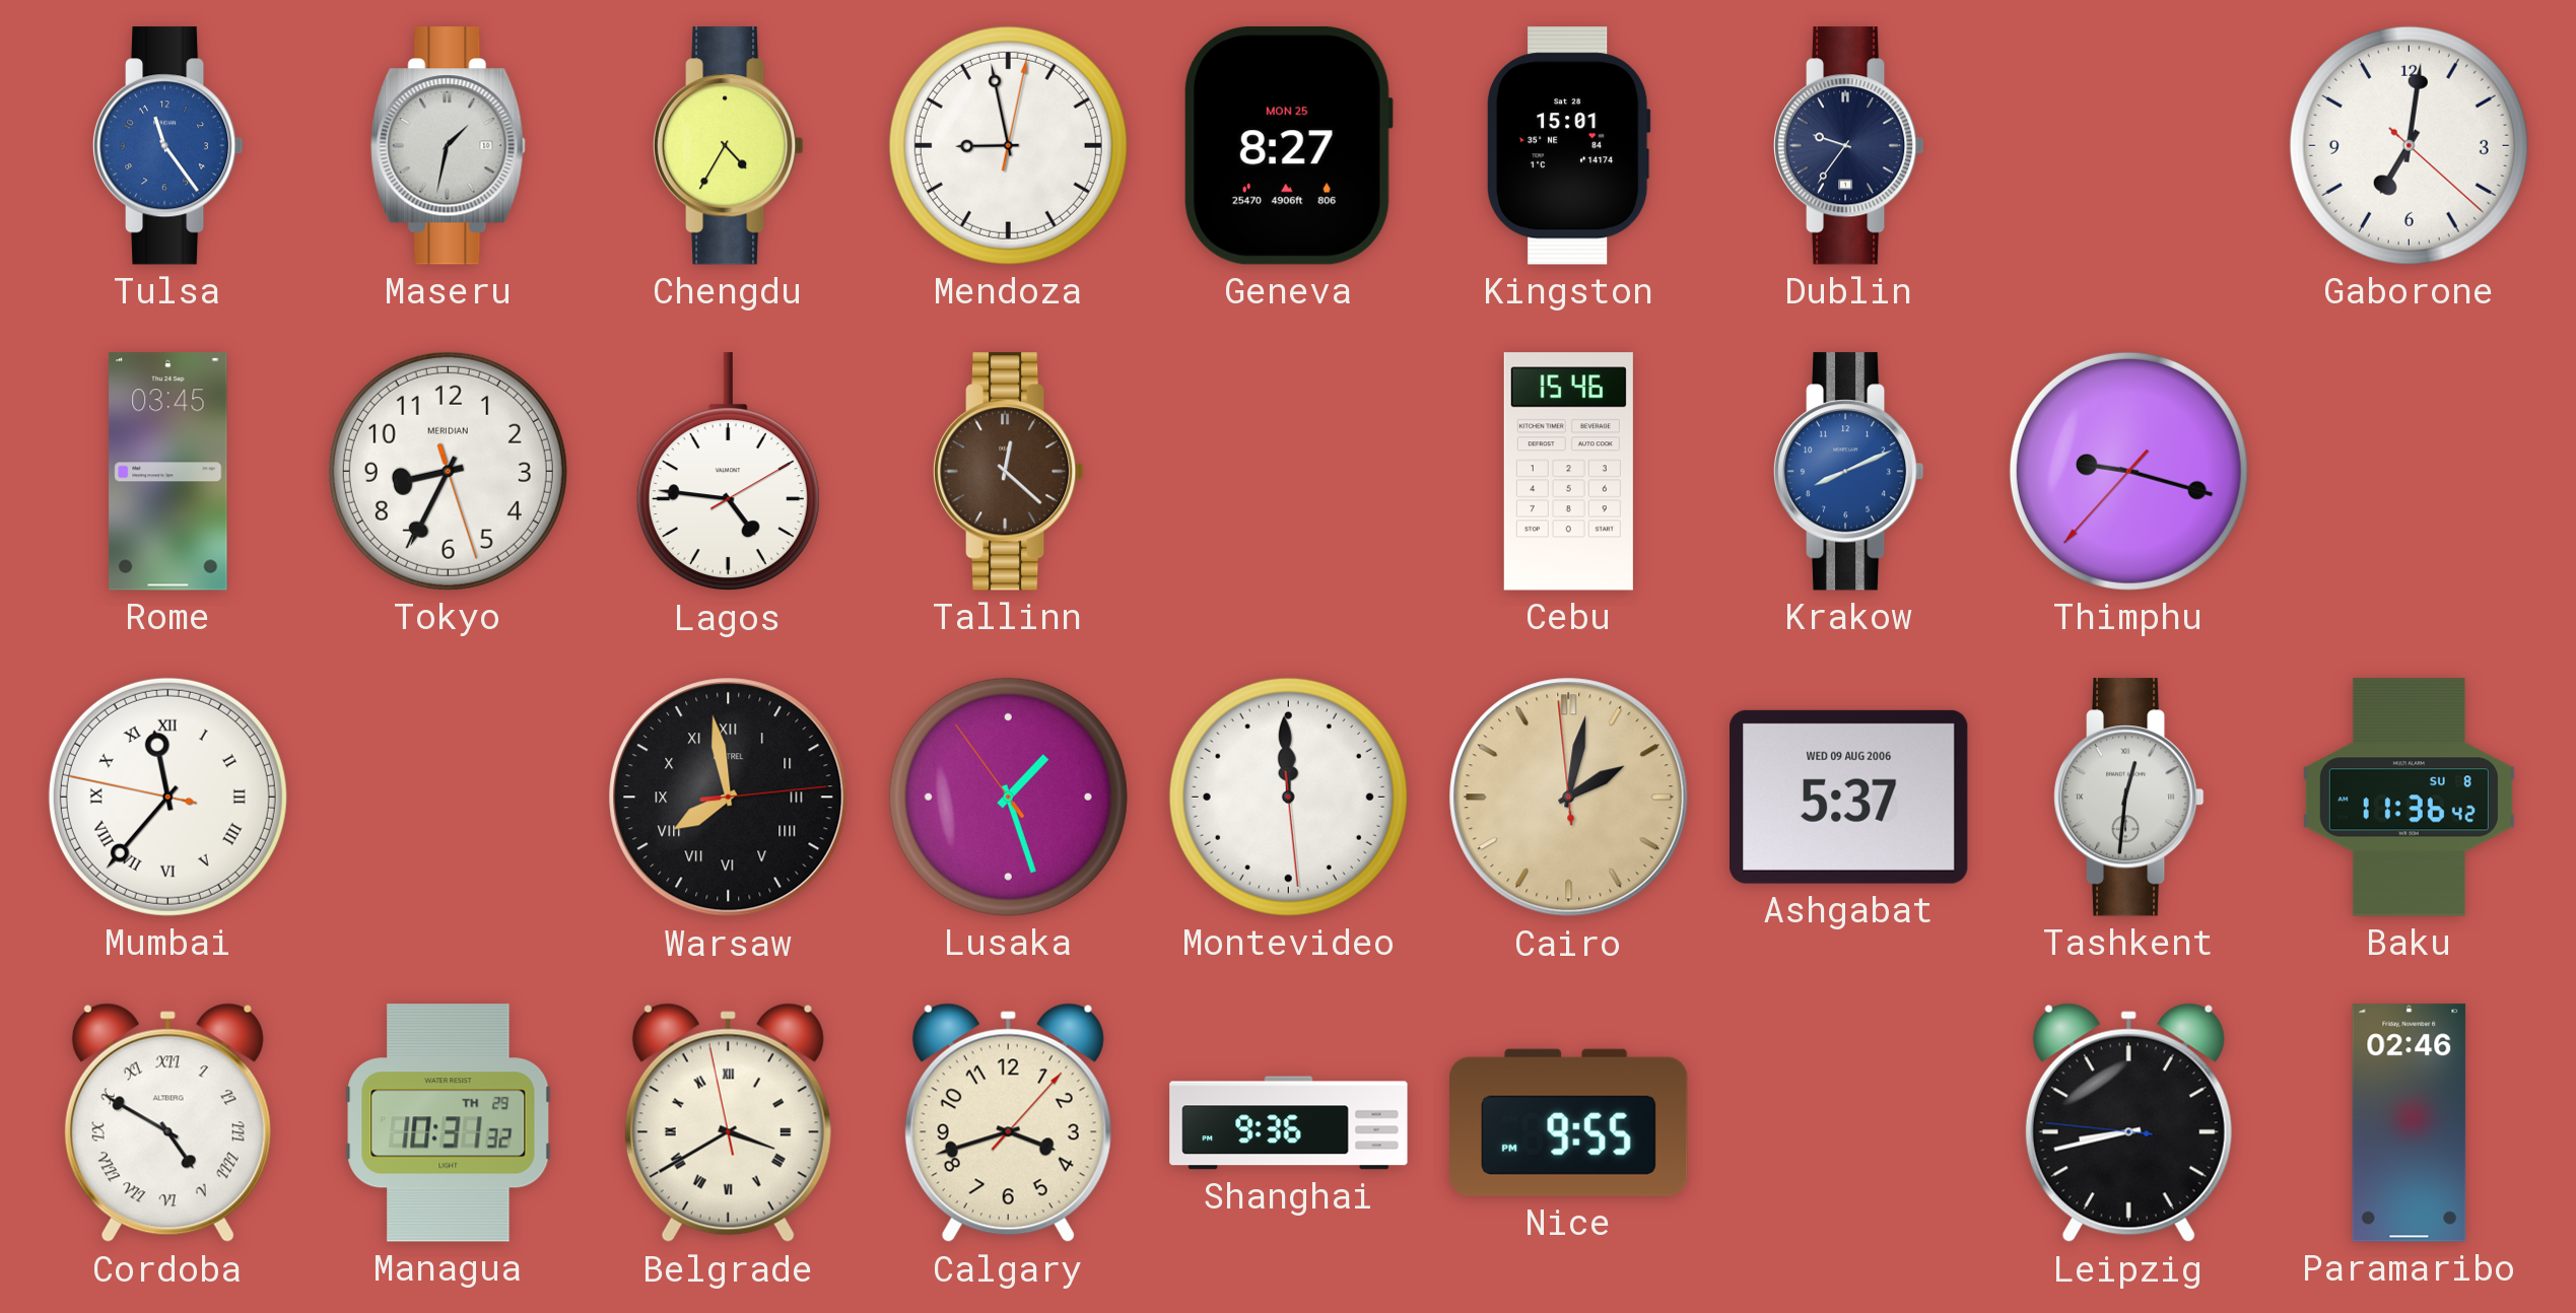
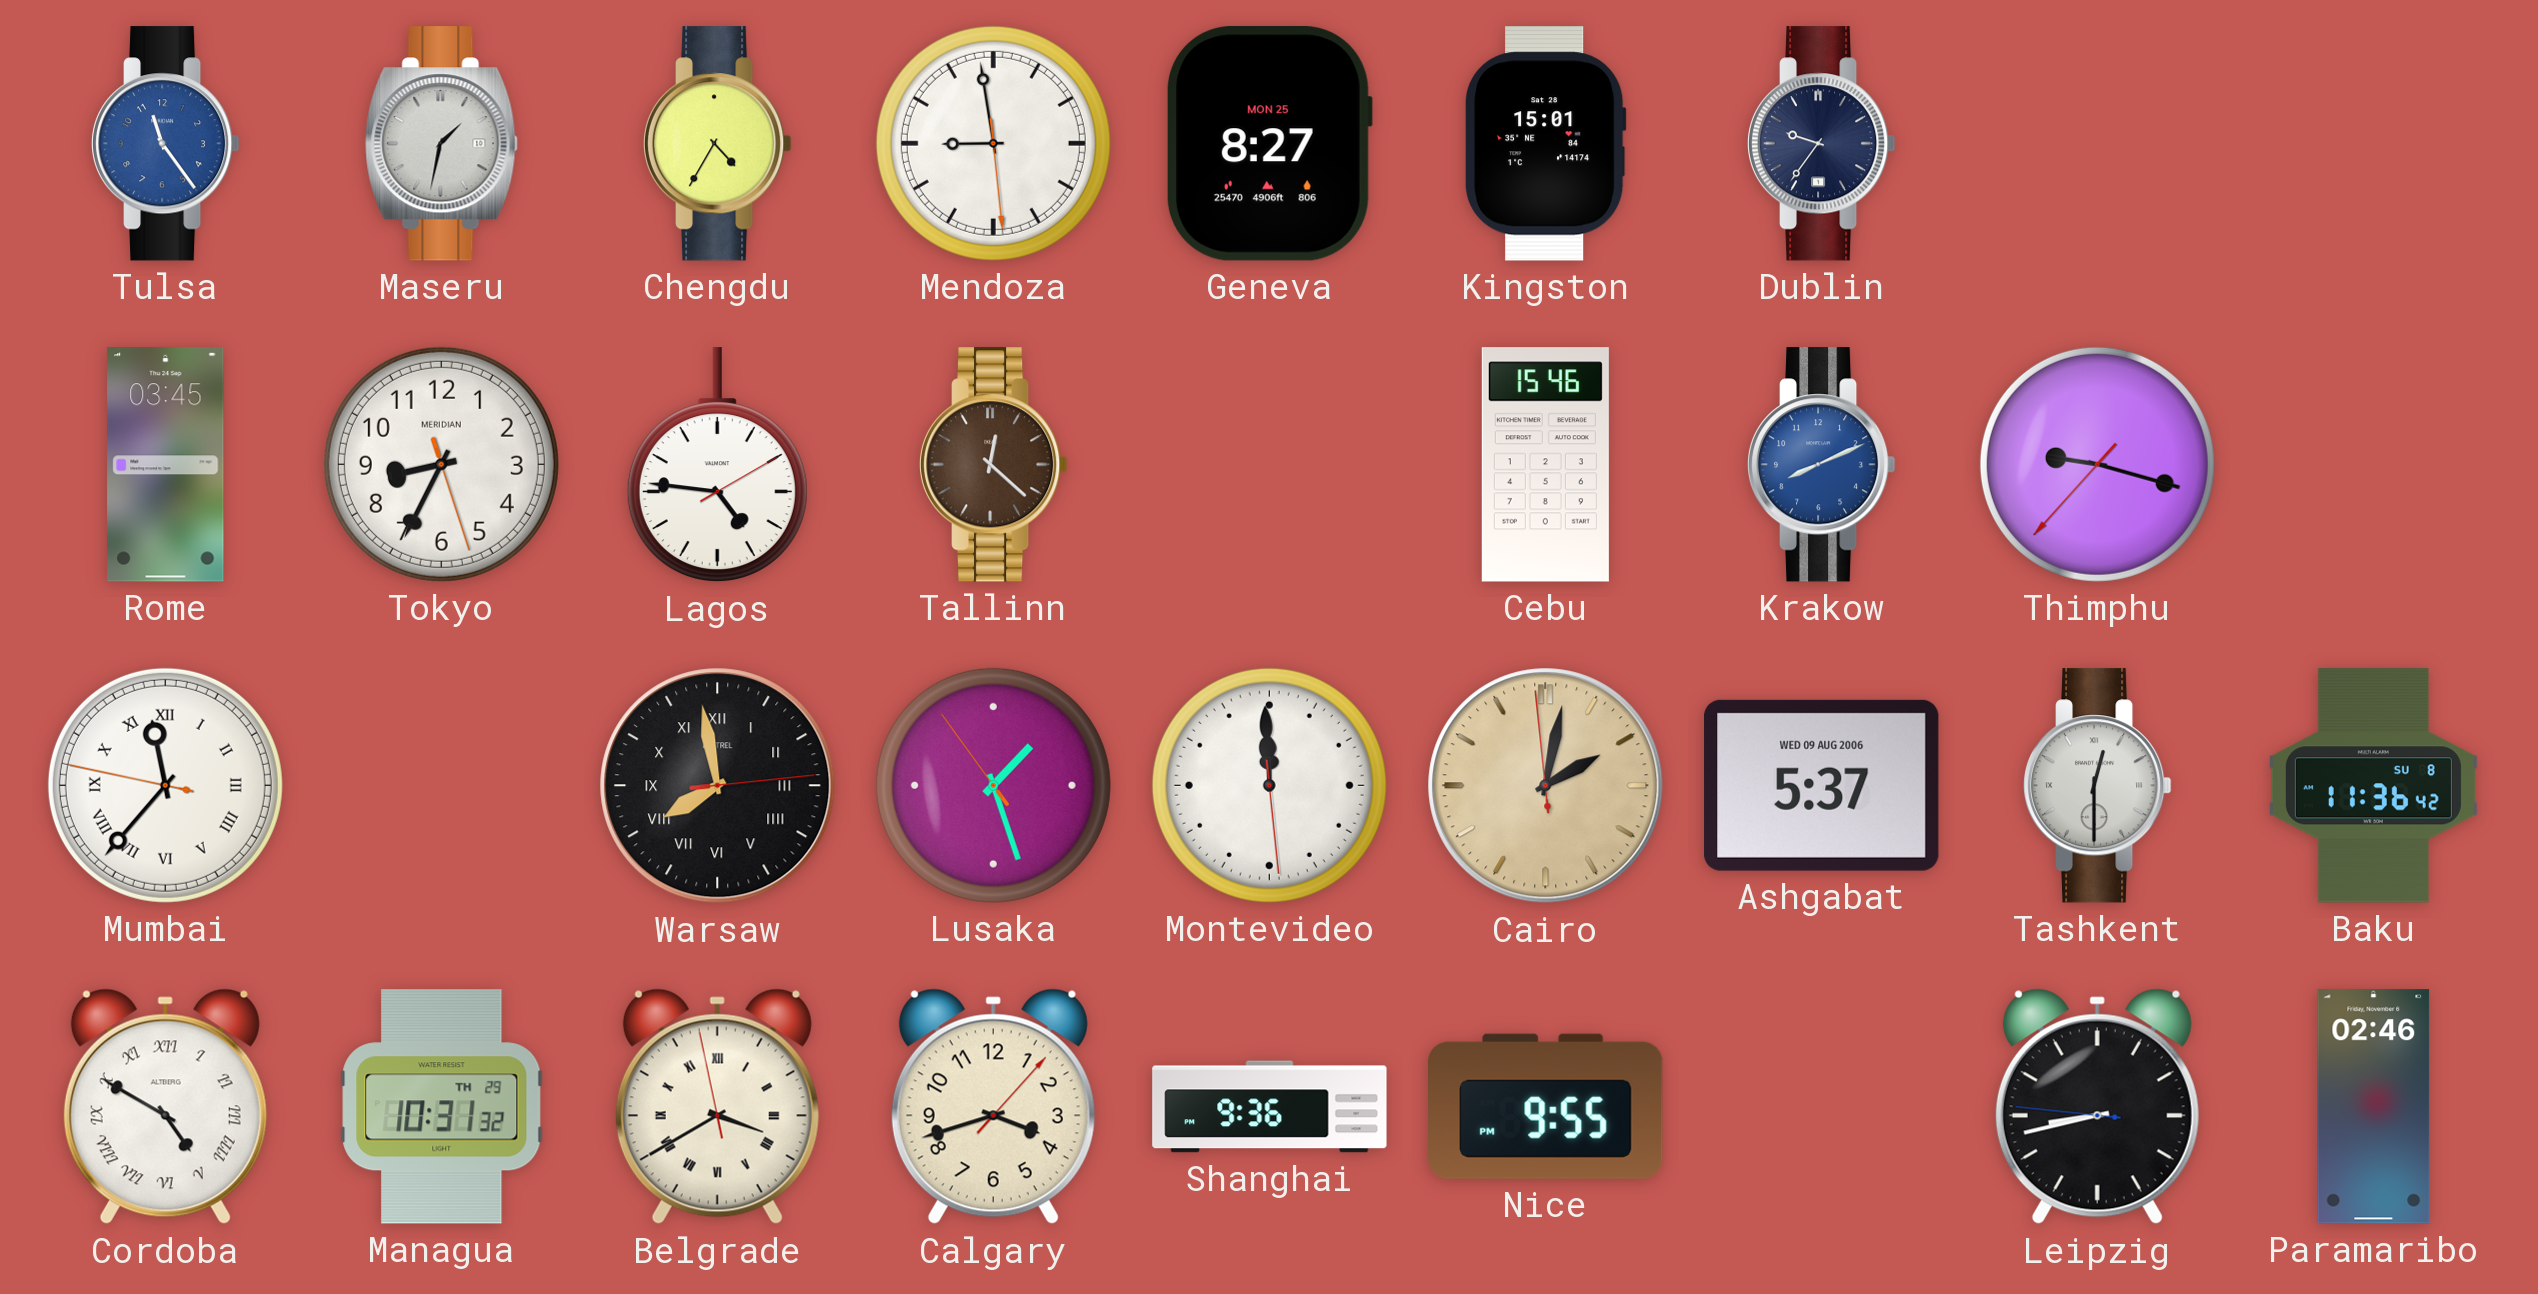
Mendoza: 8:58:02 -> 8:58:29
Gaborone: 7:01 -> none
Tashkent: 12:31 -> 12:30
